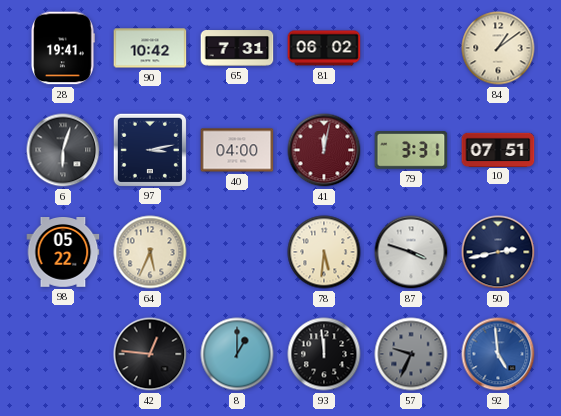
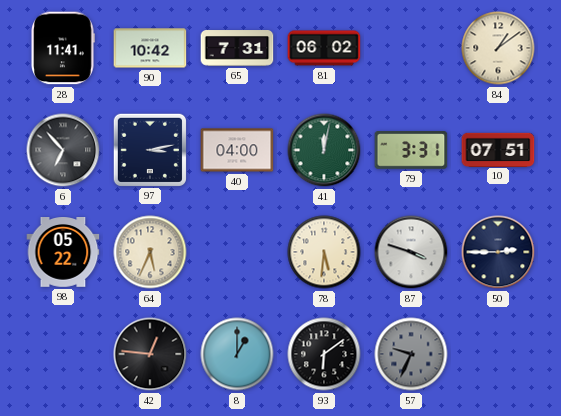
28: 19:41 -> 11:41
6: 6:03 -> 6:53
41 dial: burgundy -> green
50: 2:43 -> 2:45
93: 11:59 -> 6:09
92: 4:59 -> none
